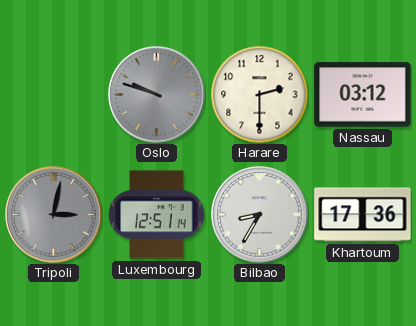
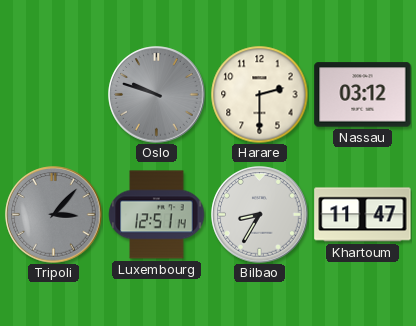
Tripoli: 3:02 -> 3:07
Khartoum: 17:36 -> 11:47
